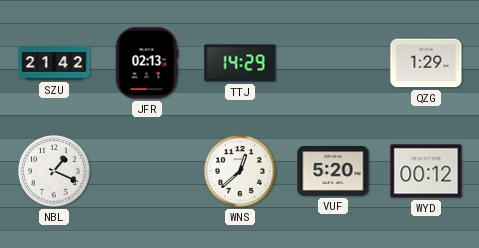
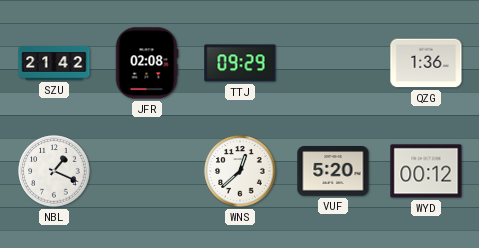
JFR: 02:13 -> 02:08
TTJ: 14:29 -> 09:29
QZG: 1:29 -> 1:36
